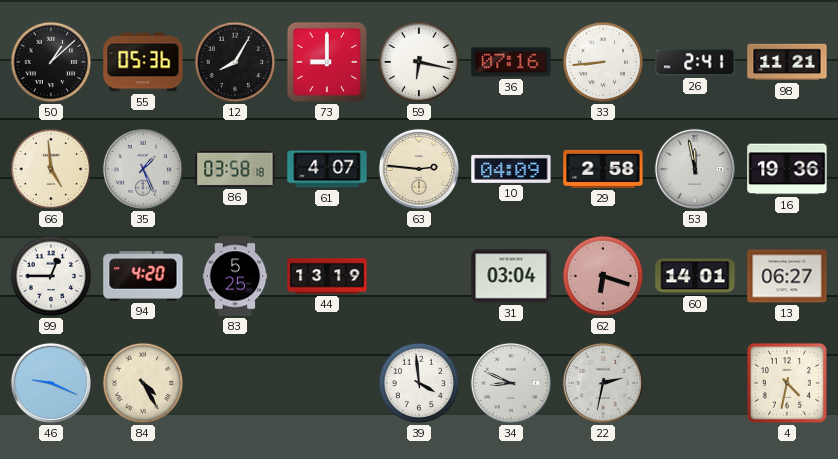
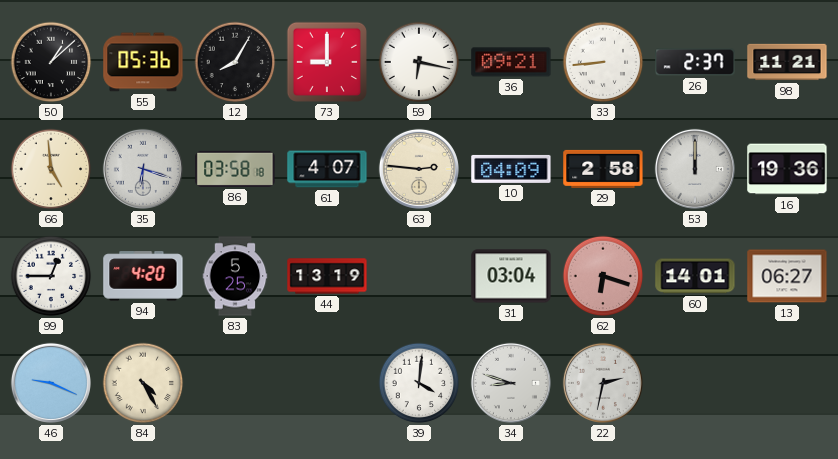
36: 07:16 -> 09:21
26: 2:41 -> 2:37
35: 1:26 -> 6:18
53: 11:58 -> 12:00
39: 3:59 -> 4:01
34: 8:49 -> 8:48
4: 4:32 -> none
